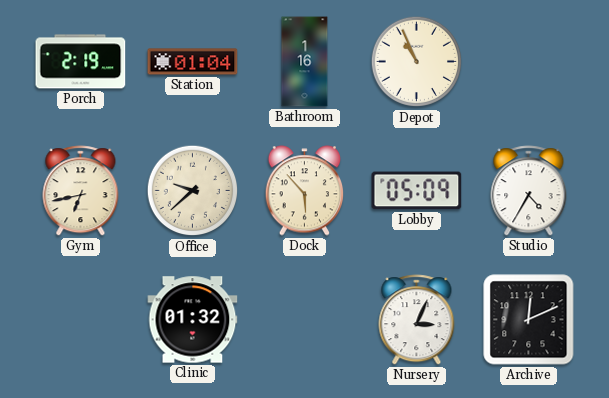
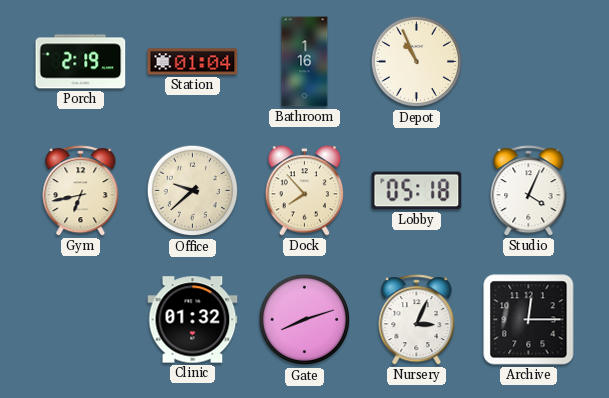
Dock: 5:53 -> 7:53
Lobby: 05:09 -> 05:18
Studio: 4:35 -> 4:04
Gate: none -> 8:12
Archive: 12:11 -> 12:15
